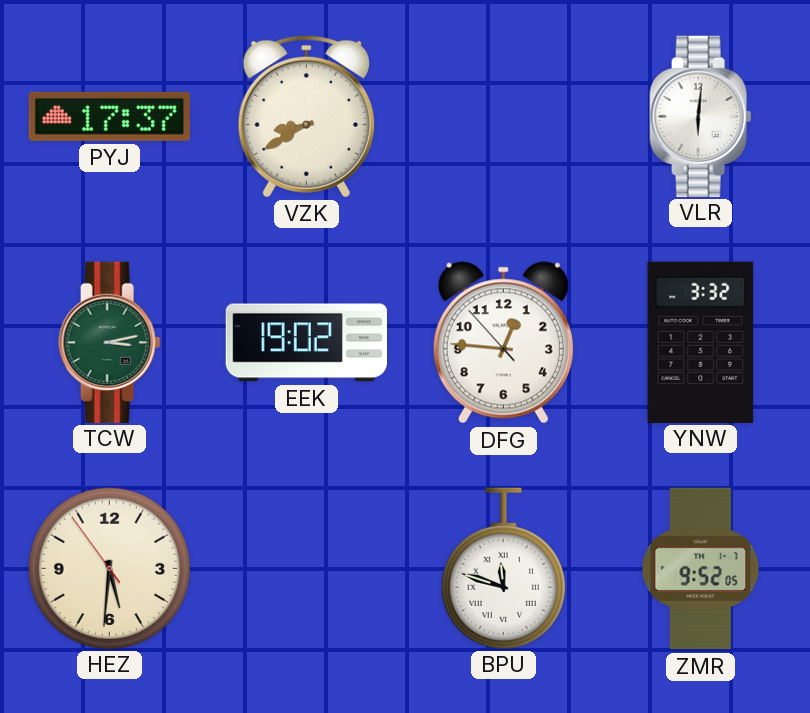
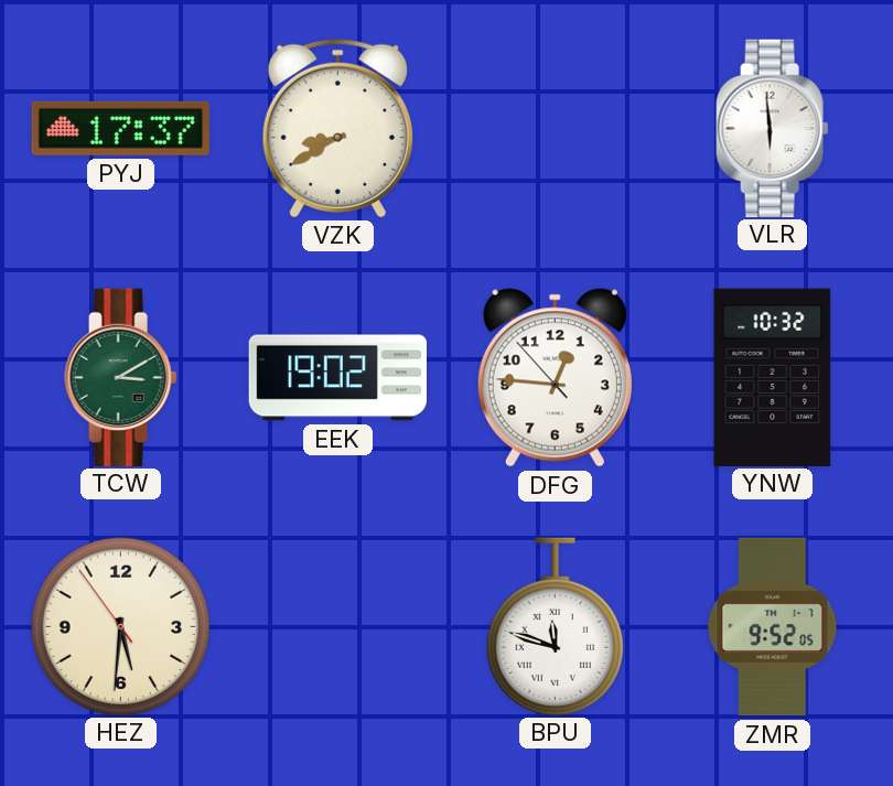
VLR: 6:01 -> 5:59
TCW: 3:13 -> 3:10
YNW: 3:32 -> 10:32
